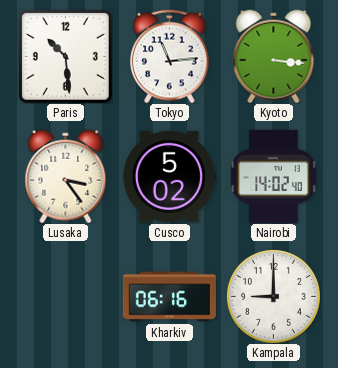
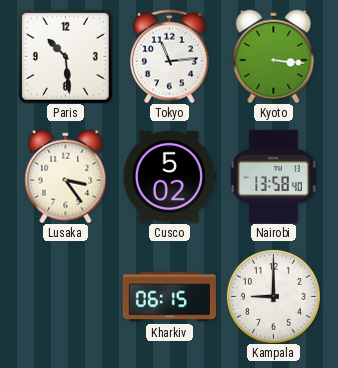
Nairobi: 14:02 -> 13:58
Kharkiv: 06:16 -> 06:15
